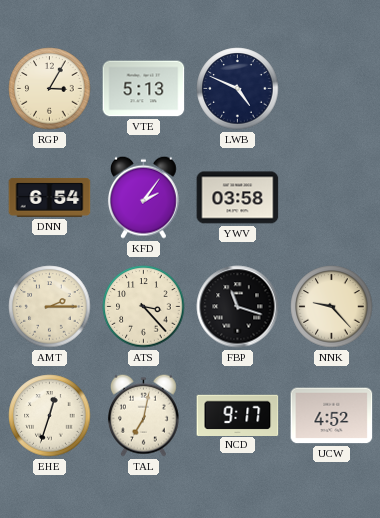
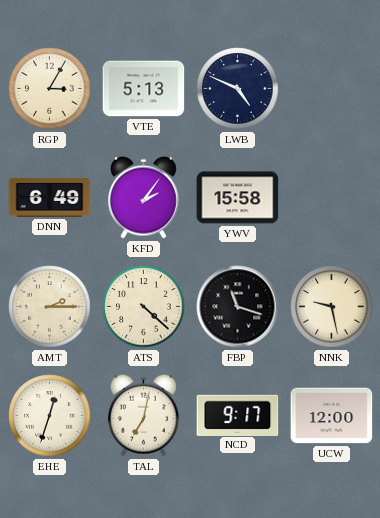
DNN: 6:54 -> 6:49
YWV: 03:58 -> 15:58
ATS: 3:23 -> 4:22
NNK: 9:23 -> 9:28
UCW: 4:52 -> 12:00
